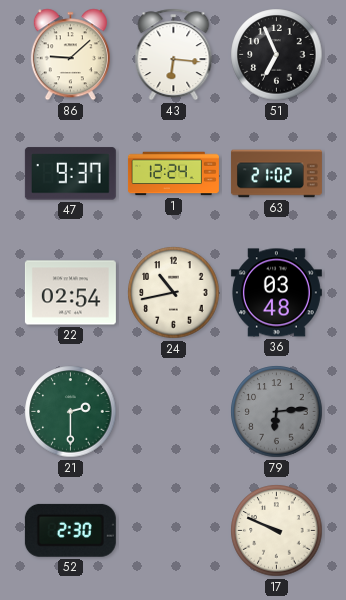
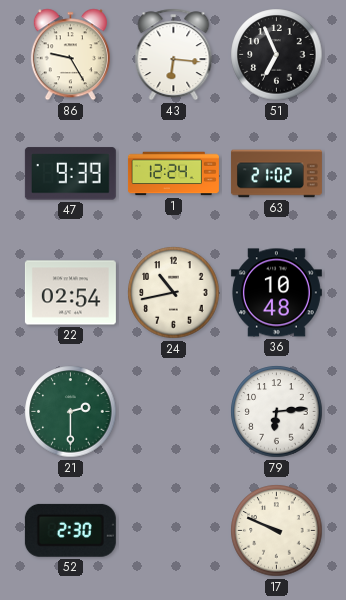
86: 9:08 -> 9:25
47: 9:37 -> 9:39
36: 03:48 -> 10:48
79 dial: grey -> white
